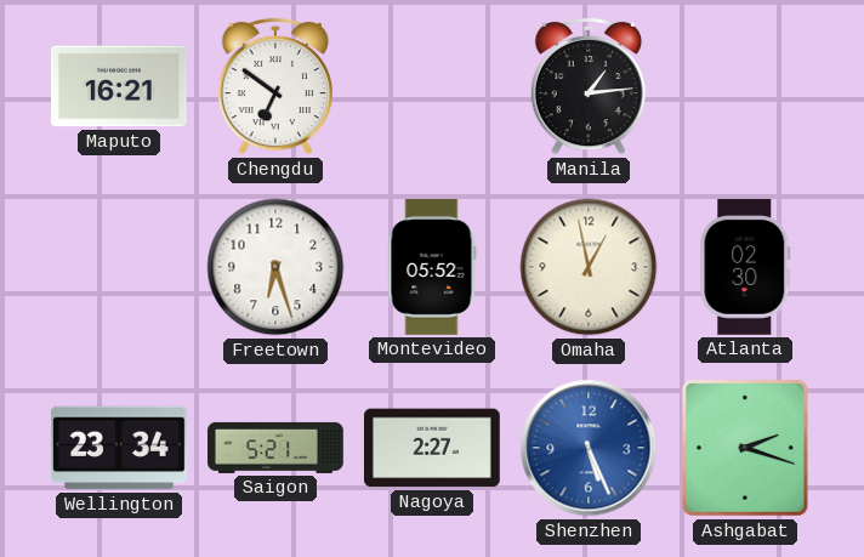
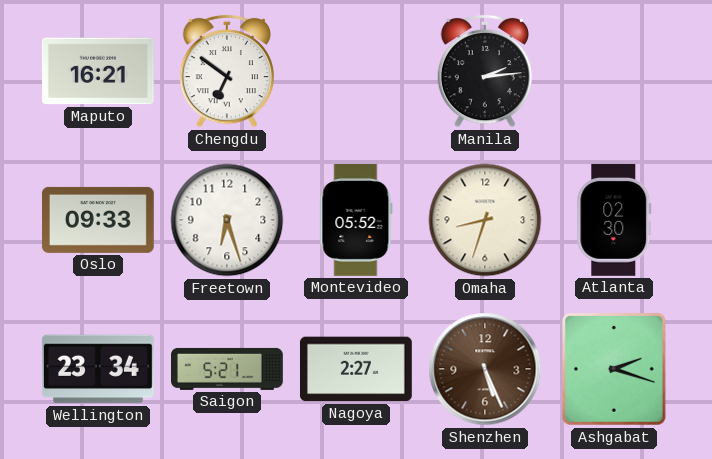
Manila: 1:14 -> 2:14
Oslo: none -> 09:33
Omaha: 12:58 -> 8:33
Shenzhen dial: blue -> brown
